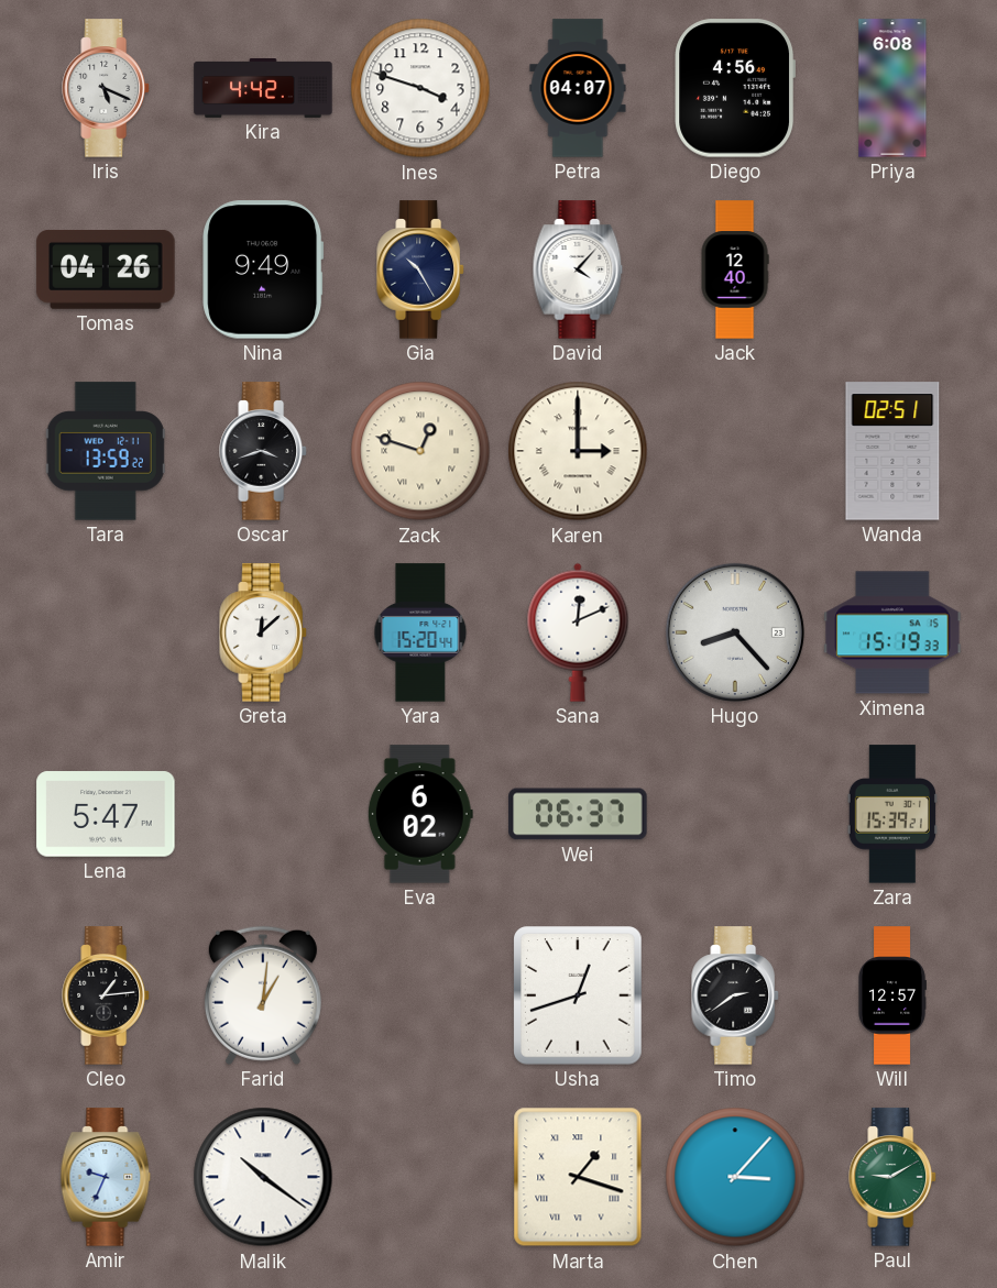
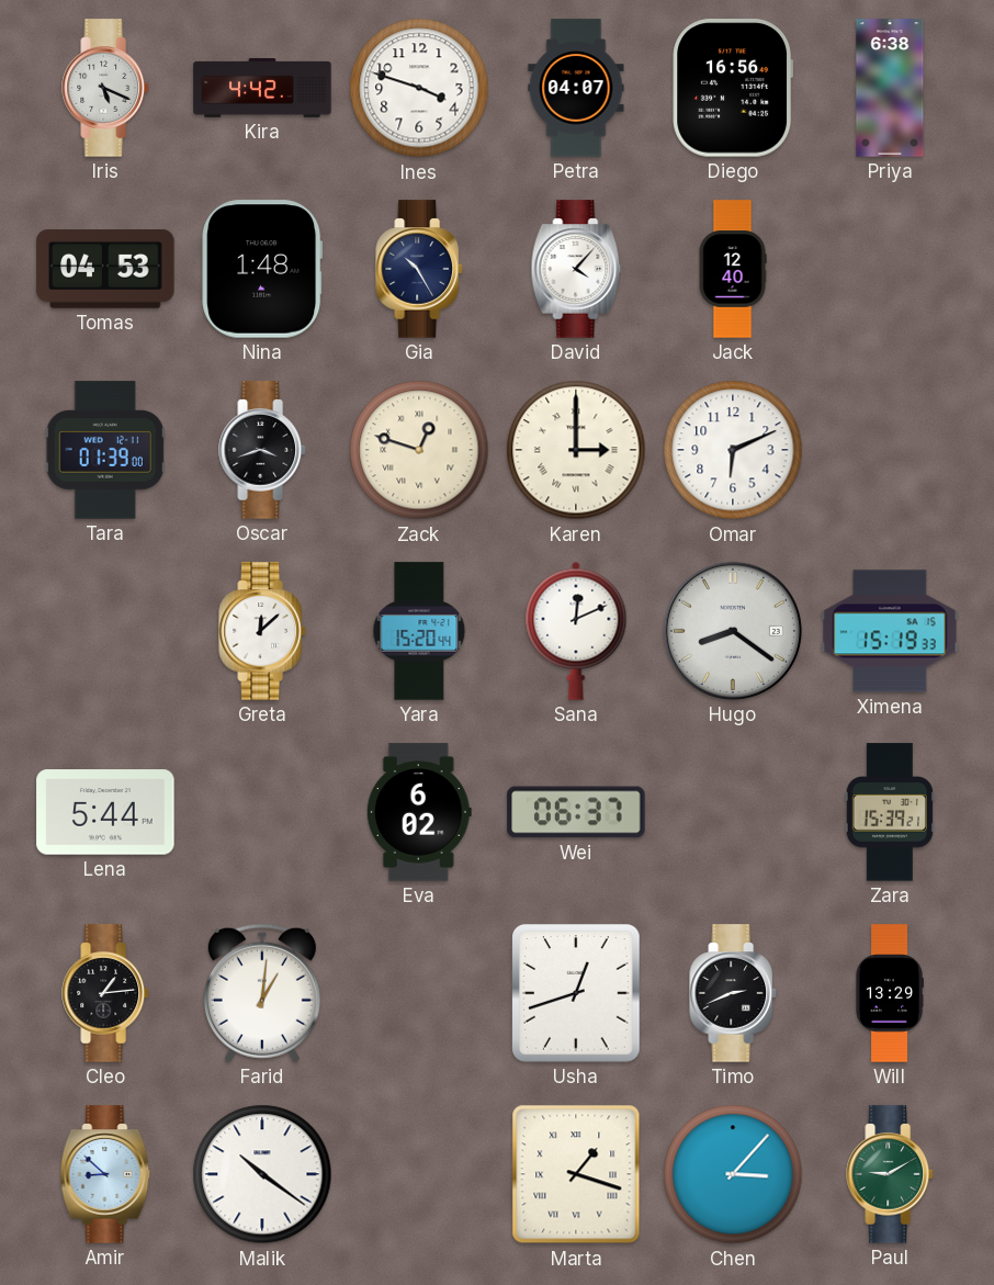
Diego: 4:56 -> 16:56
Priya: 6:08 -> 6:38
Tomas: 04:26 -> 04:53
Nina: 9:49 -> 1:48
Tara: 13:59 -> 01:39
Omar: none -> 6:11
Wanda: 02:51 -> none
Hugo: 8:23 -> 8:21
Lena: 5:47 -> 5:44
Timo: 2:39 -> 2:41
Will: 12:57 -> 13:29
Amir: 9:34 -> 8:52
